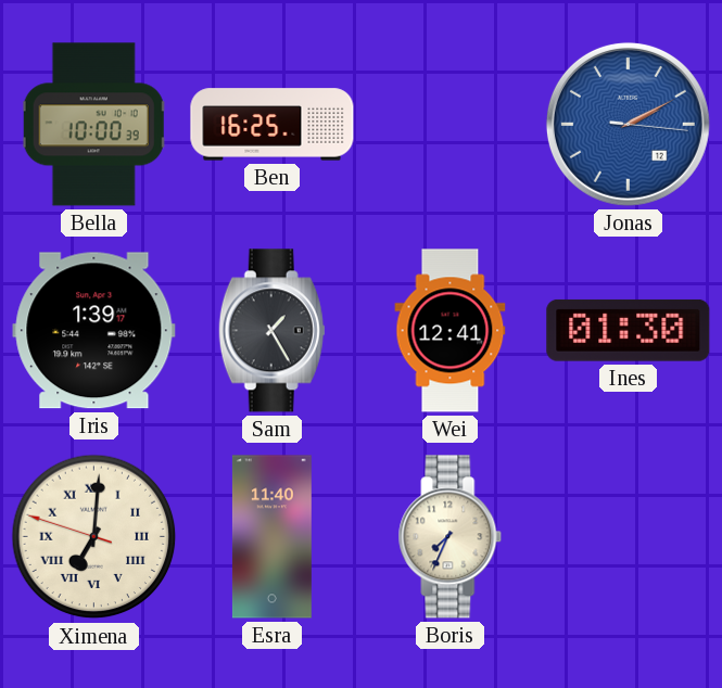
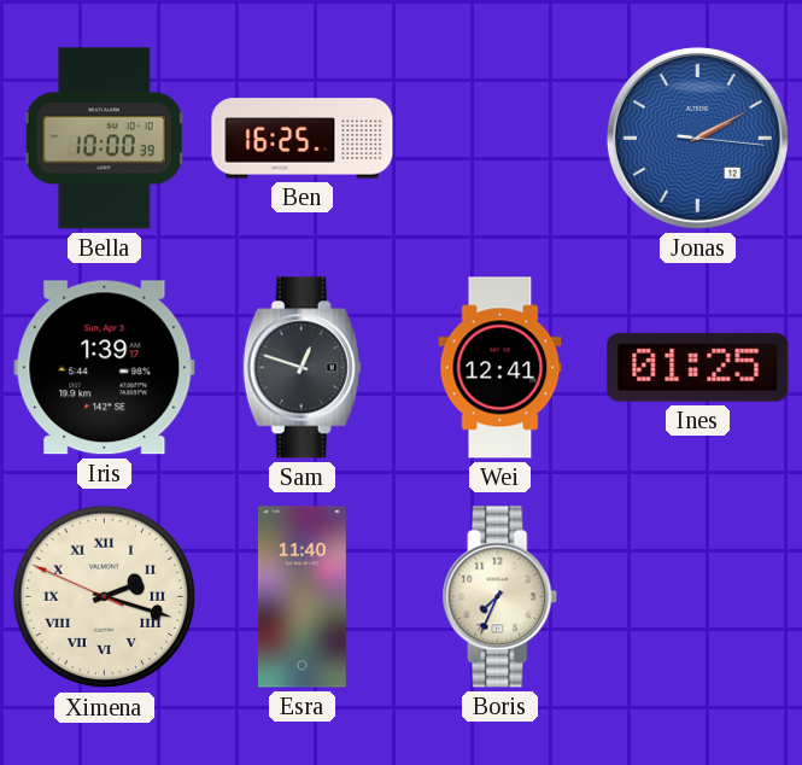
Sam: 1:25 -> 12:48
Ines: 01:30 -> 01:25
Ximena: 7:00 -> 2:17
